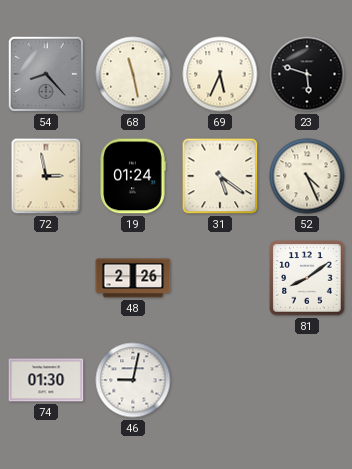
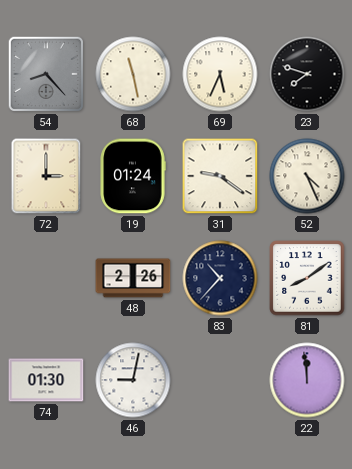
23: 5:48 -> 7:48
72: 2:58 -> 3:00
31: 5:21 -> 9:21
83: none -> 10:37
22: none -> 11:59
